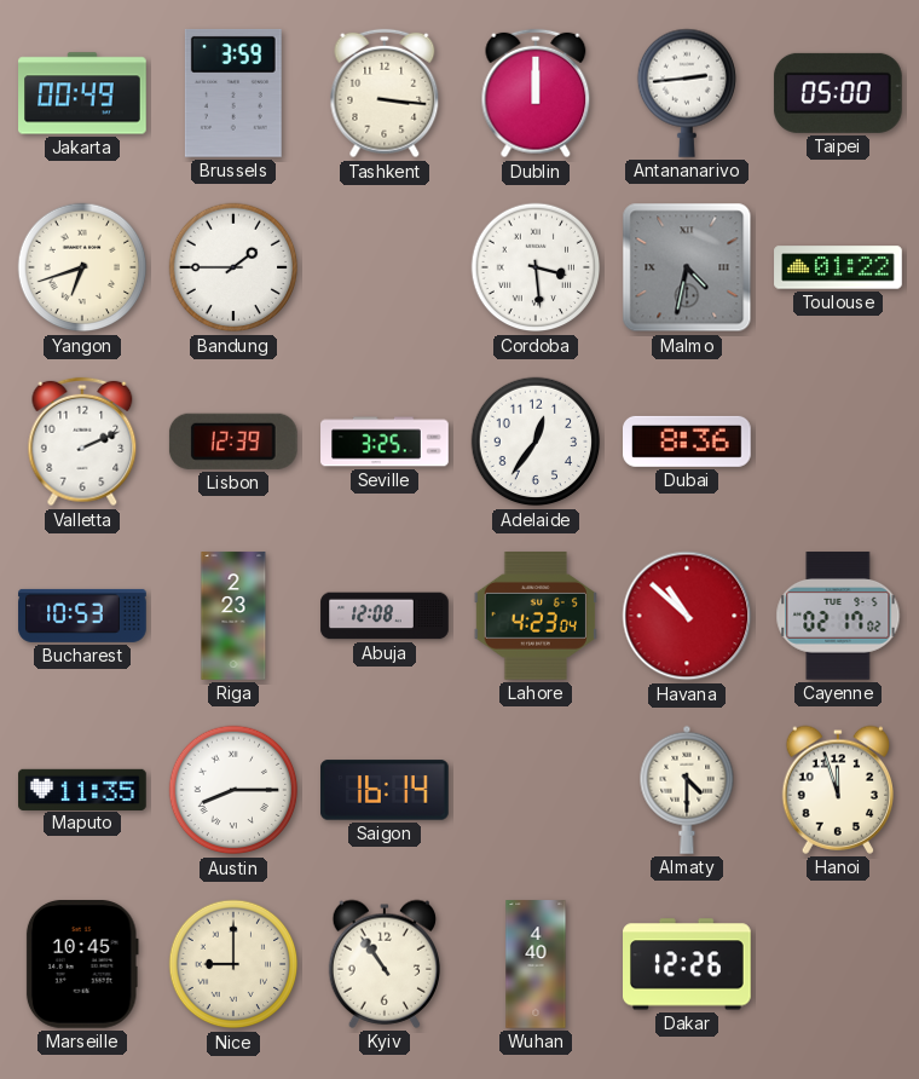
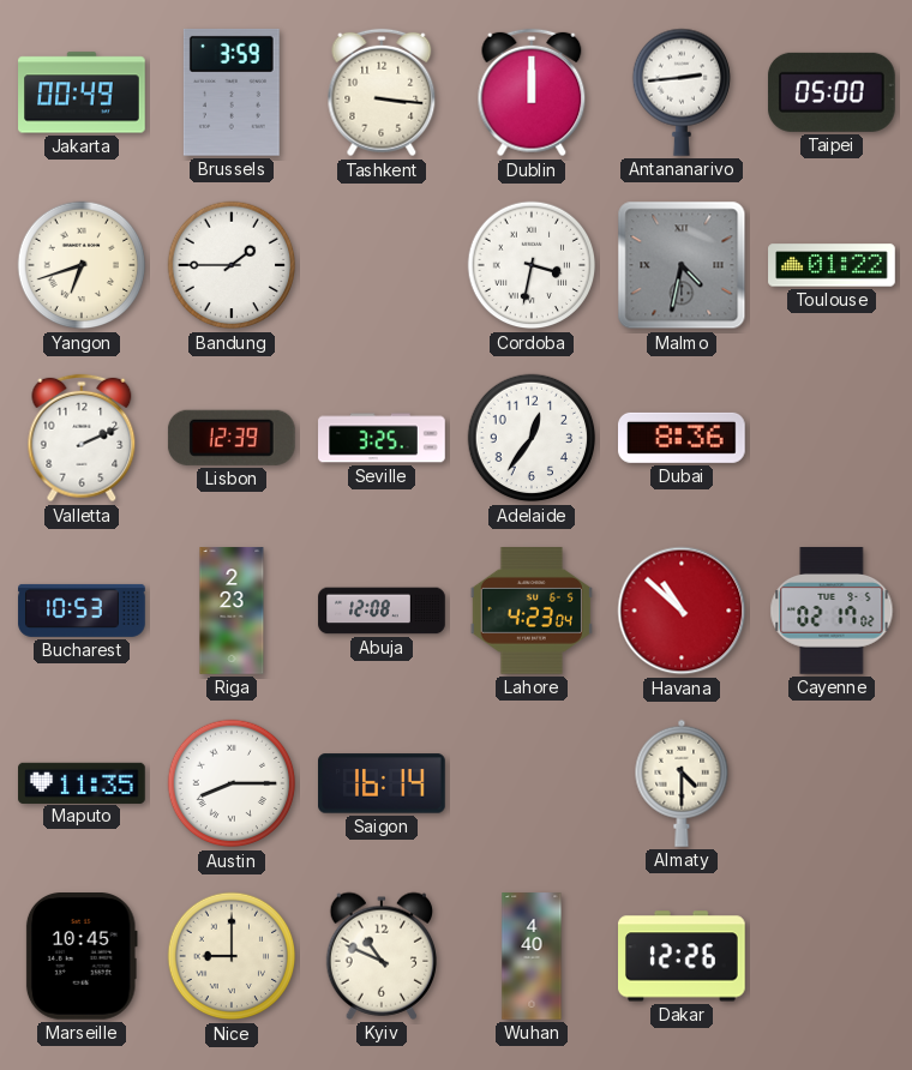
Cordoba: 3:29 -> 3:32
Hanoi: 11:57 -> none
Kyiv: 10:54 -> 10:49
